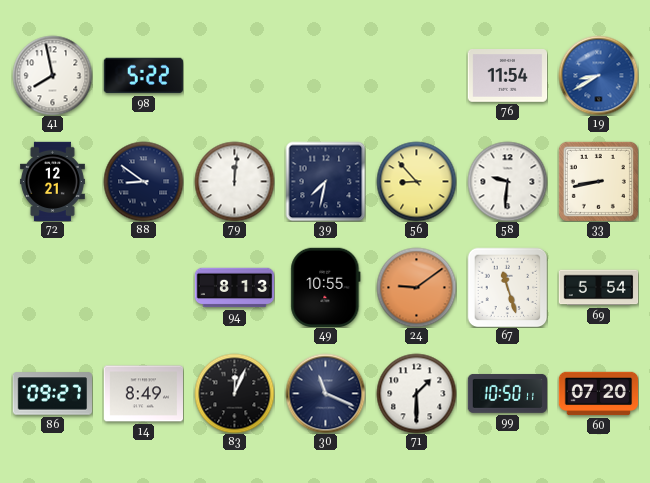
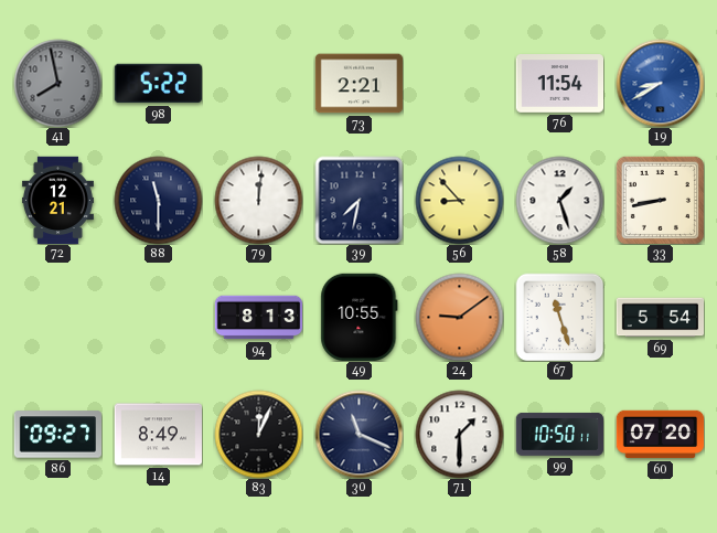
41 dial: white -> grey
73: none -> 2:21
88: 8:51 -> 11:30
58: 9:31 -> 1:27
